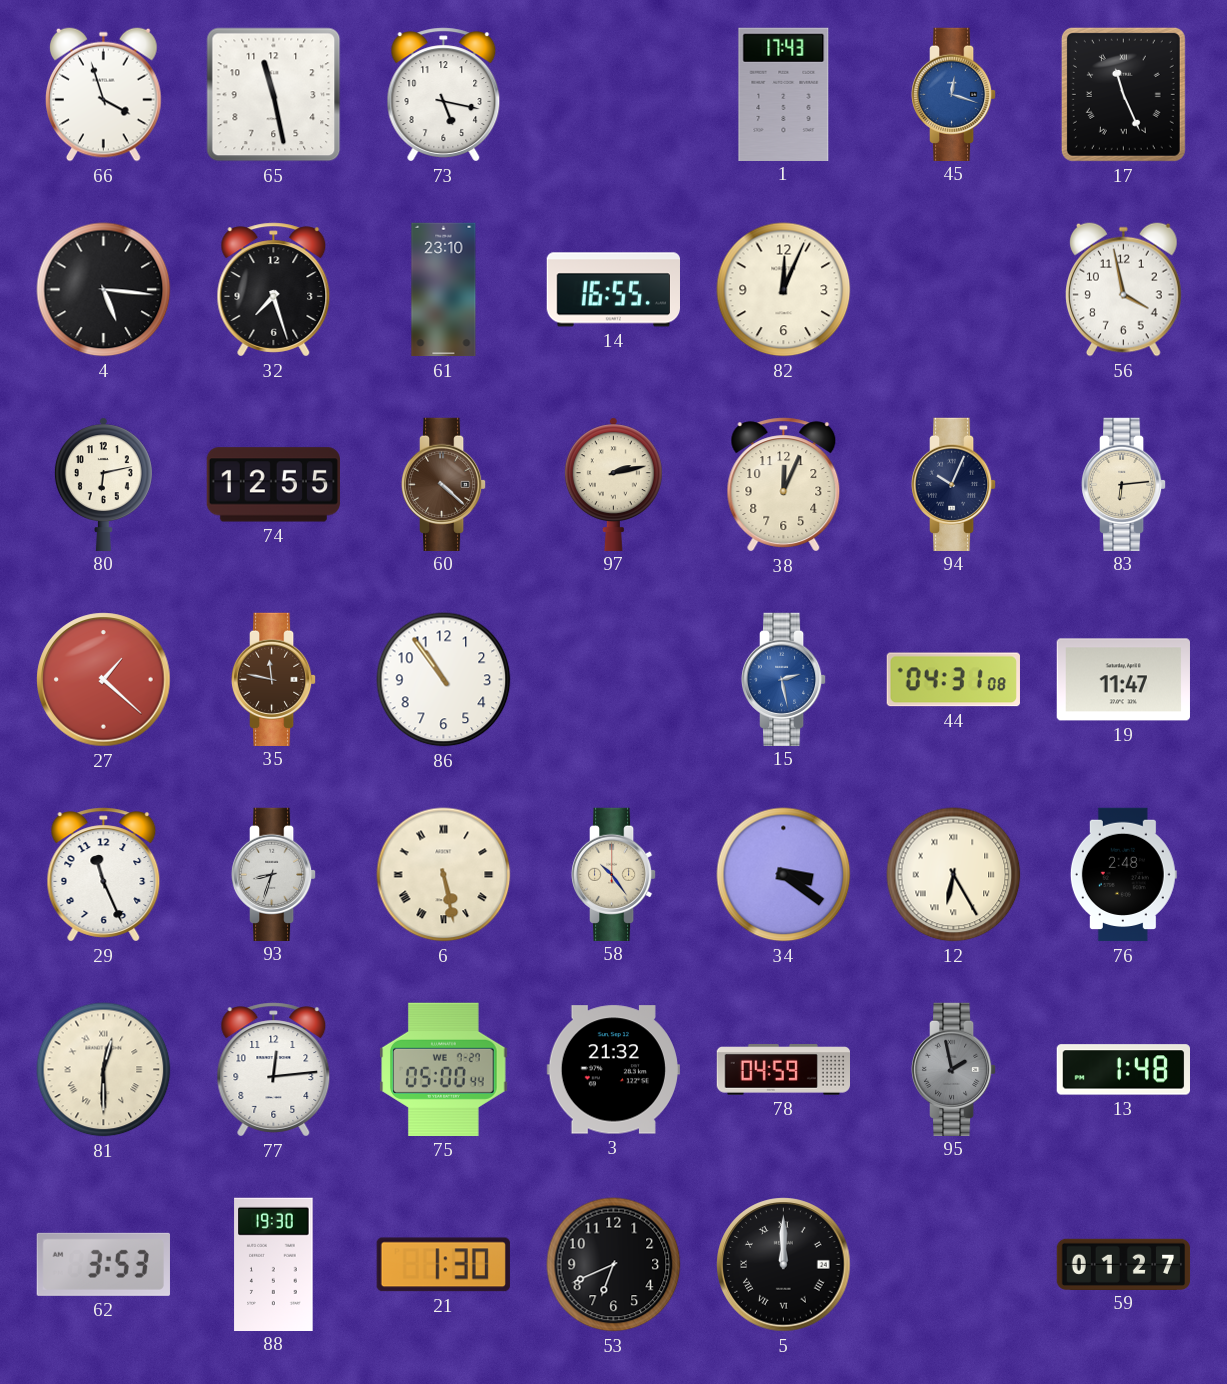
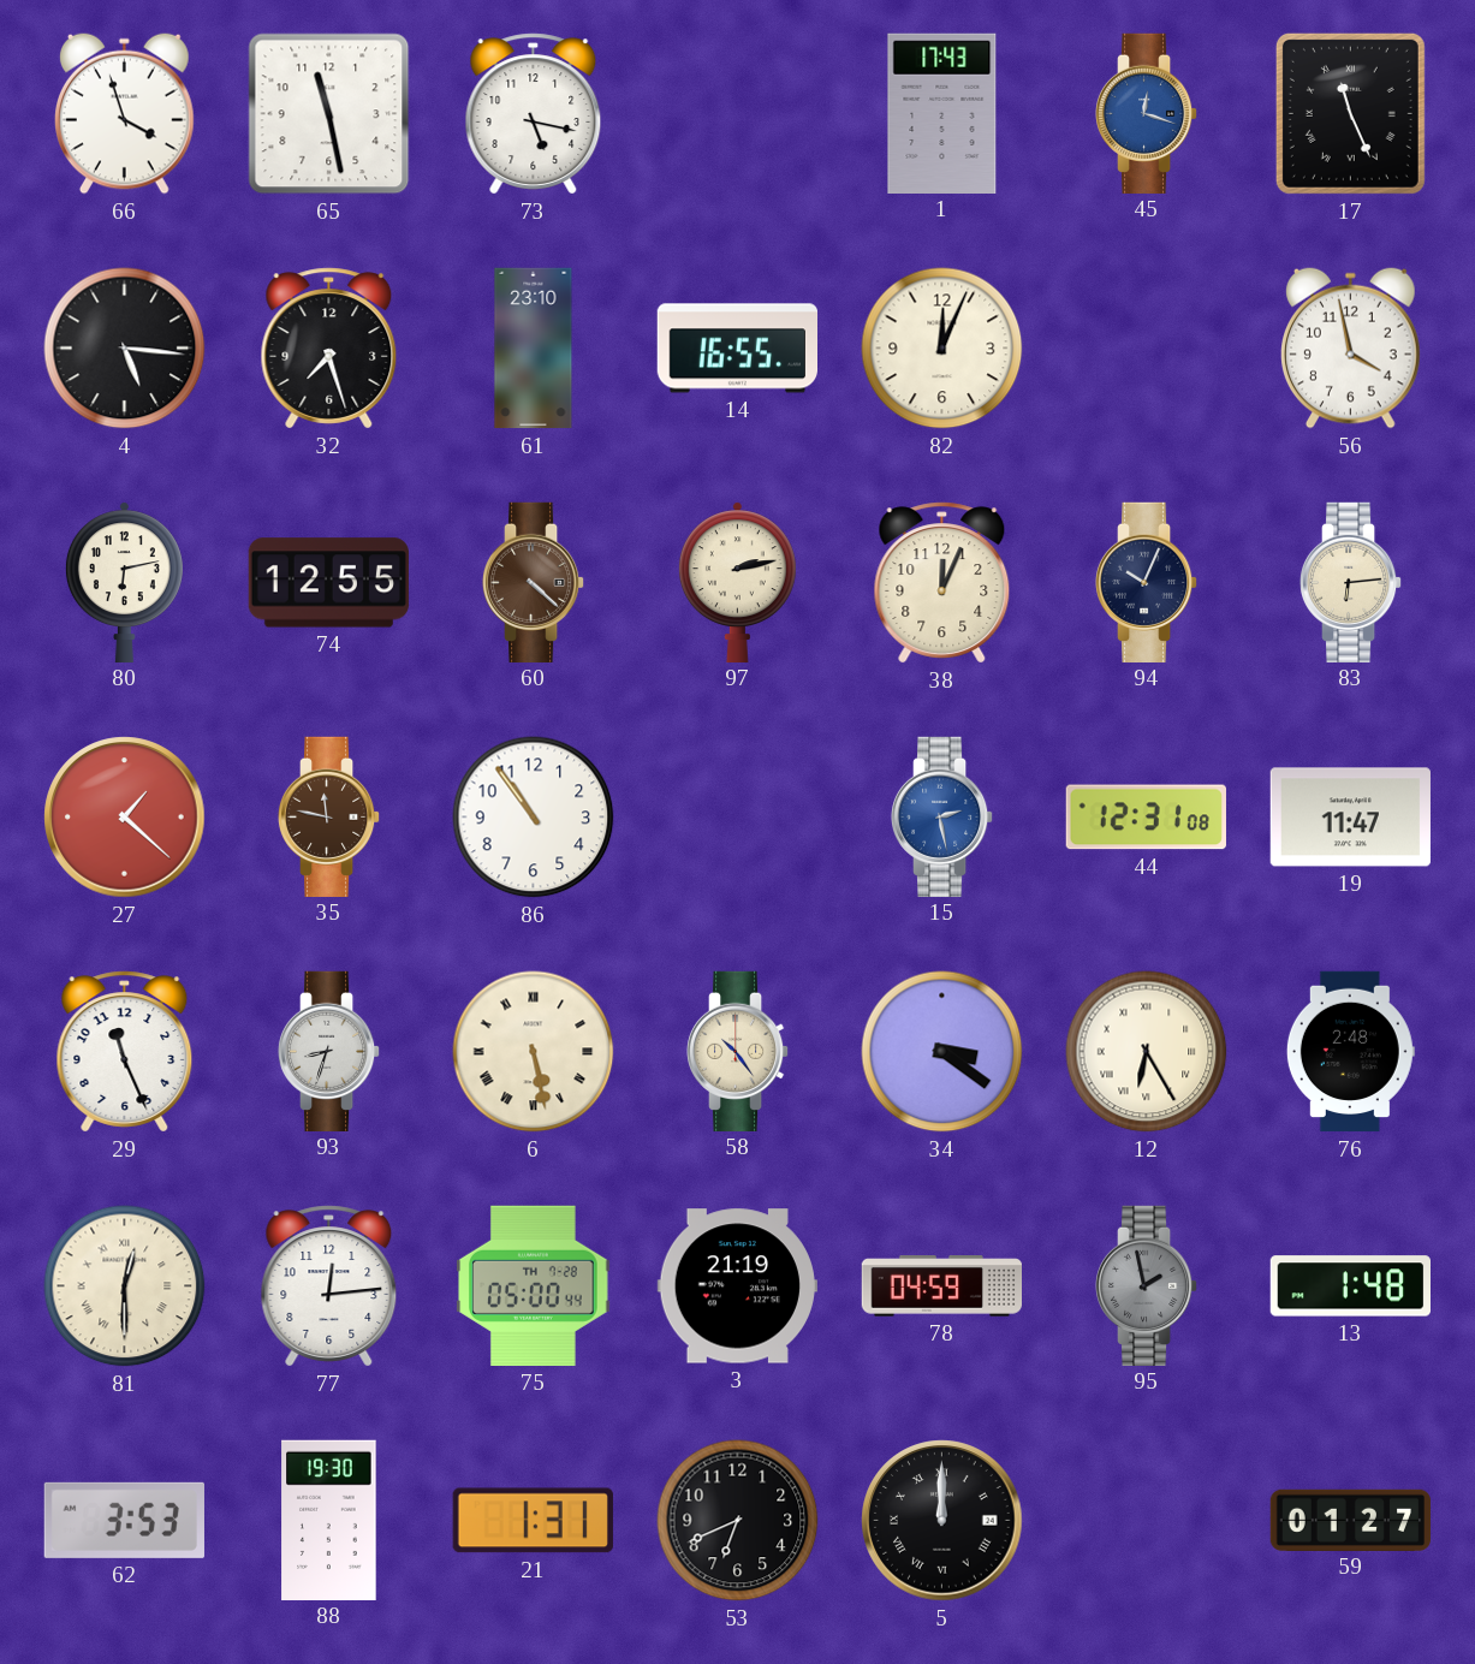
44: 04:31 -> 12:31
75 date: WE 7-27 -> TH 7-28
3: 21:32 -> 21:19
21: 1:30 -> 1:31
